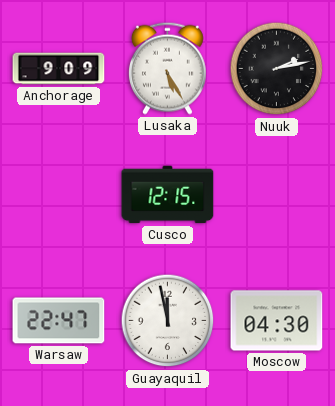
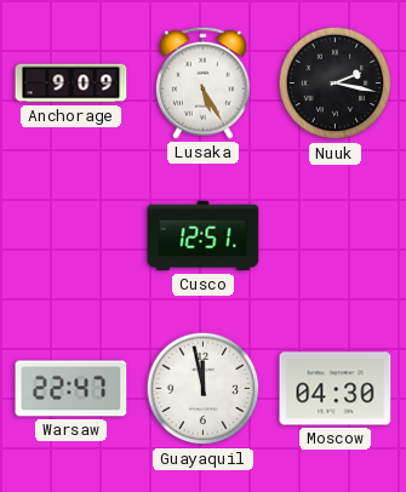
Nuuk: 2:13 -> 2:17
Cusco: 12:15 -> 12:51
